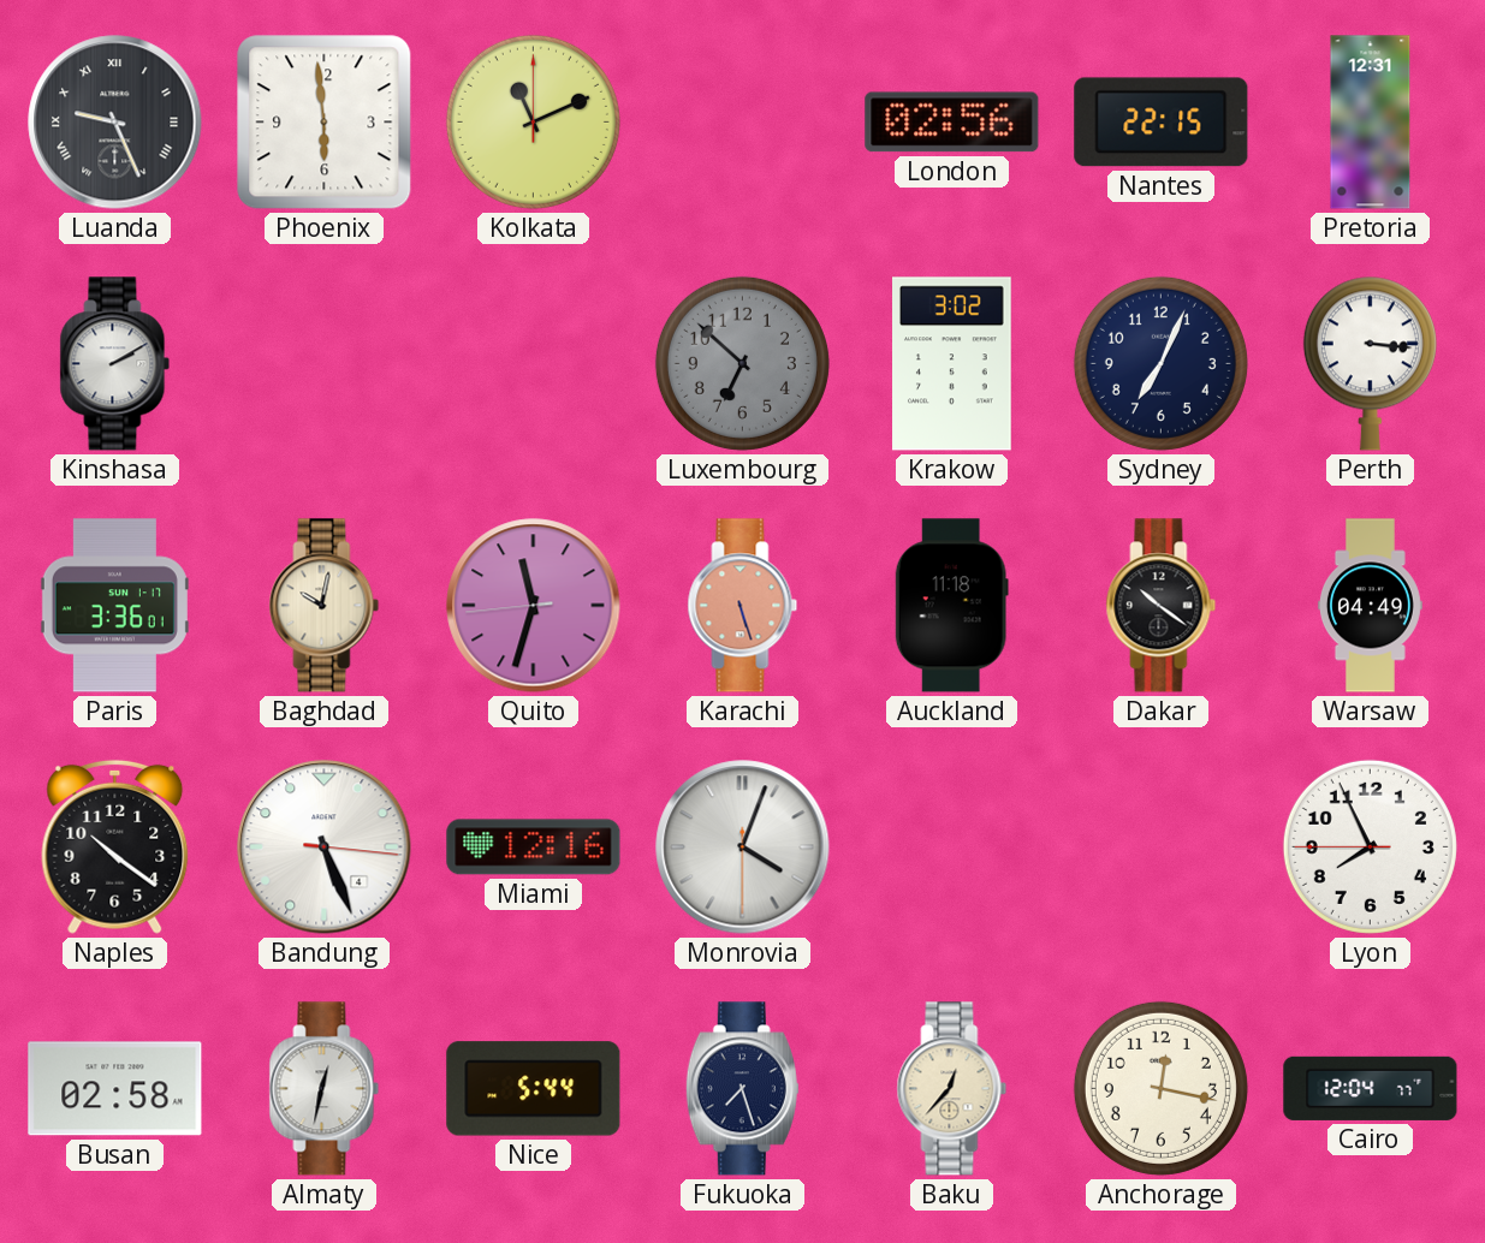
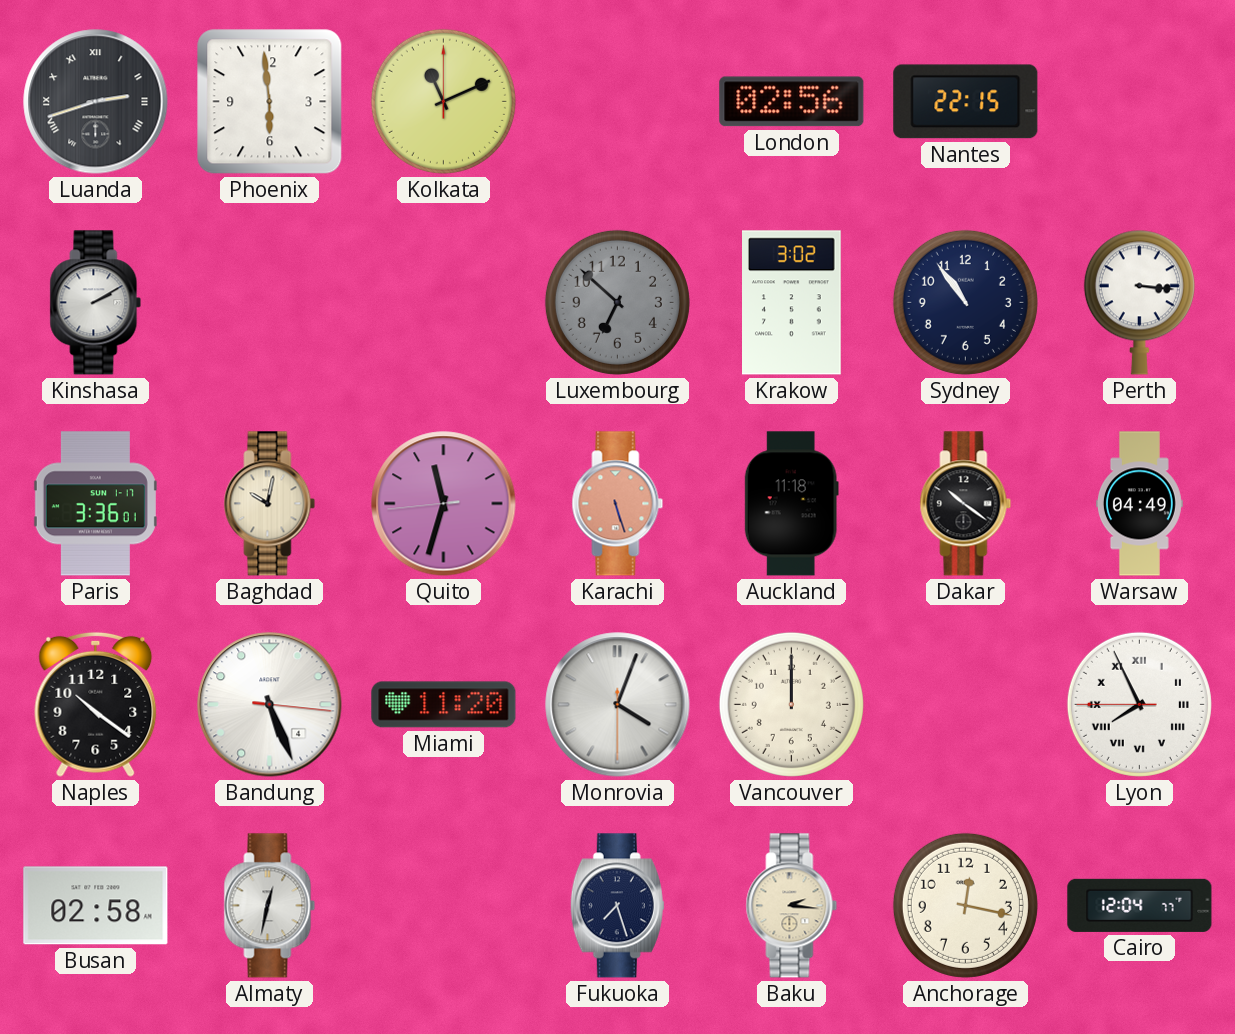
Luanda: 9:26 -> 2:42
Pretoria: 12:31 -> none
Sydney: 7:04 -> 10:54
Miami: 12:16 -> 11:20
Vancouver: none -> 12:00
Lyon numerals: Arabic -> Roman
Nice: 5:44 -> none
Baku: 12:37 -> 2:16
